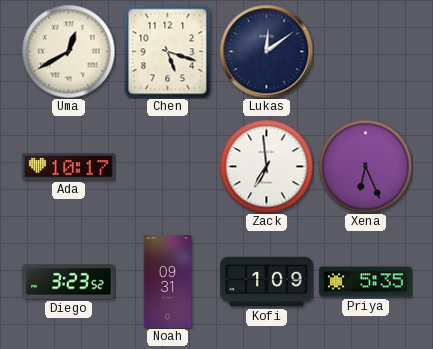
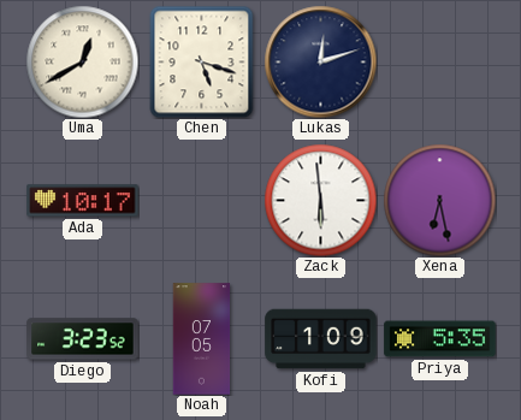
Lukas: 12:09 -> 12:12
Zack: 6:59 -> 5:59
Xena: 6:26 -> 6:28
Noah: 09:31 -> 07:05
